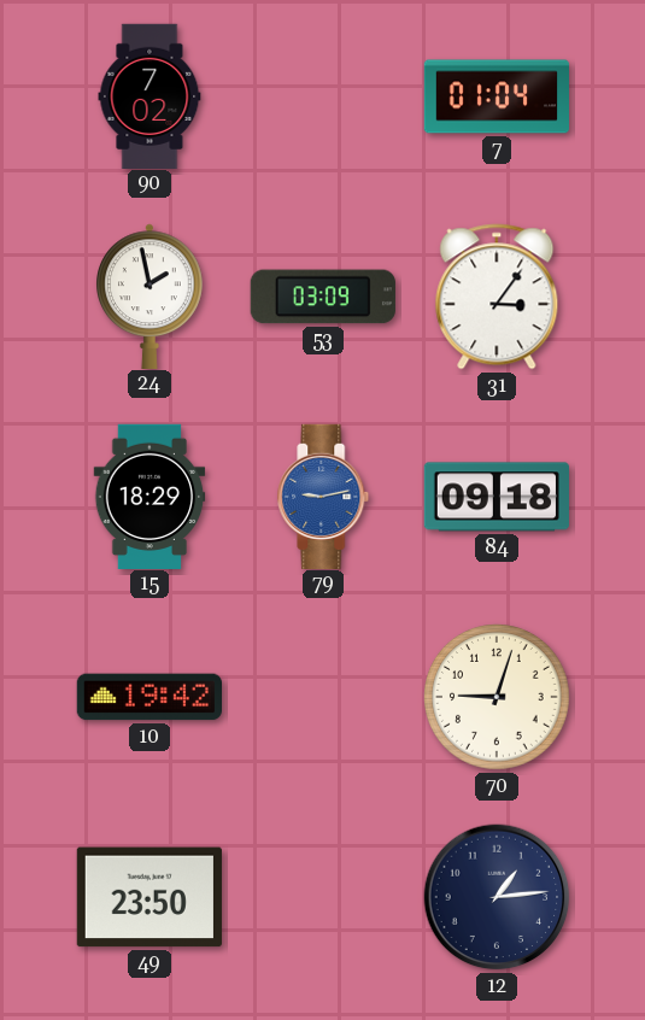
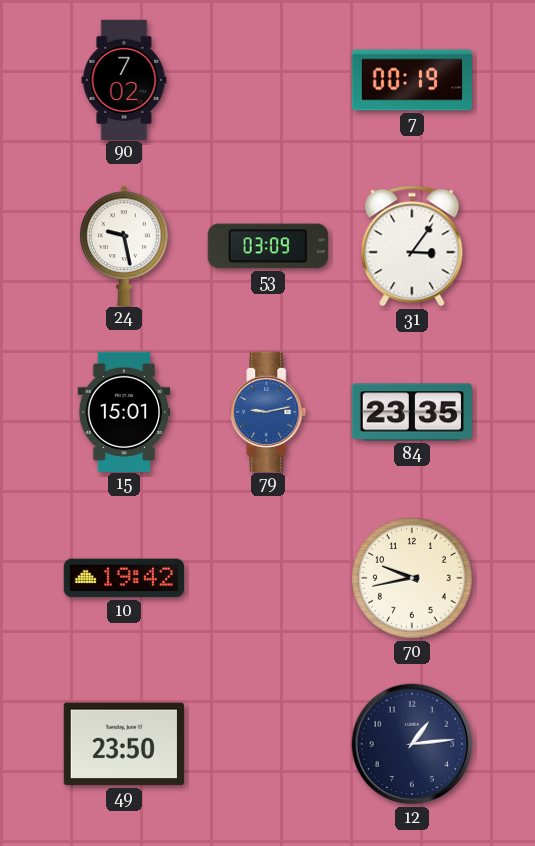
7: 01:04 -> 00:19
24: 1:58 -> 9:28
15: 18:29 -> 15:01
84: 09:18 -> 23:35
70: 9:03 -> 9:43
